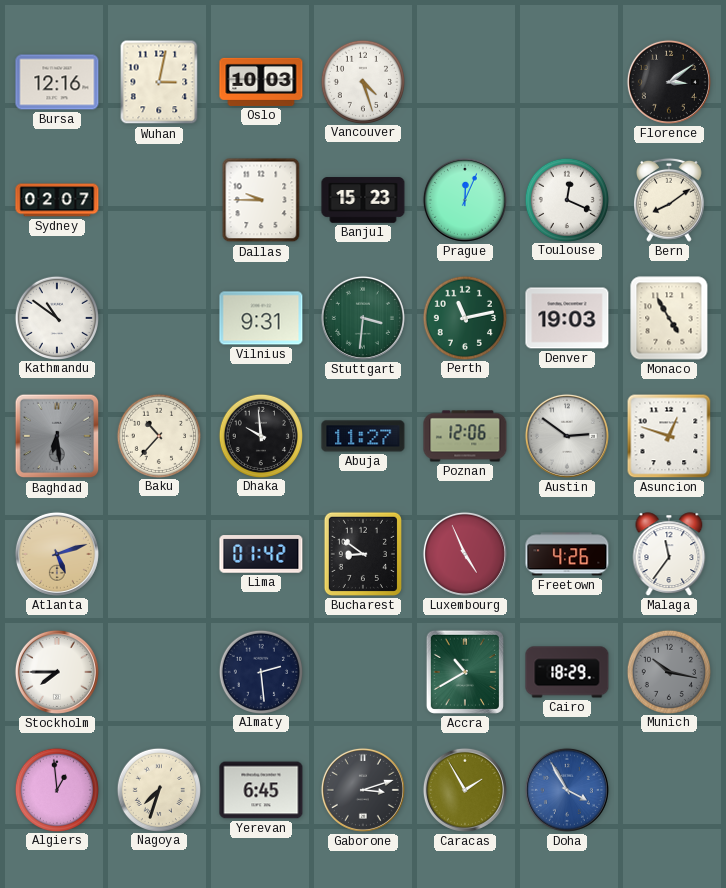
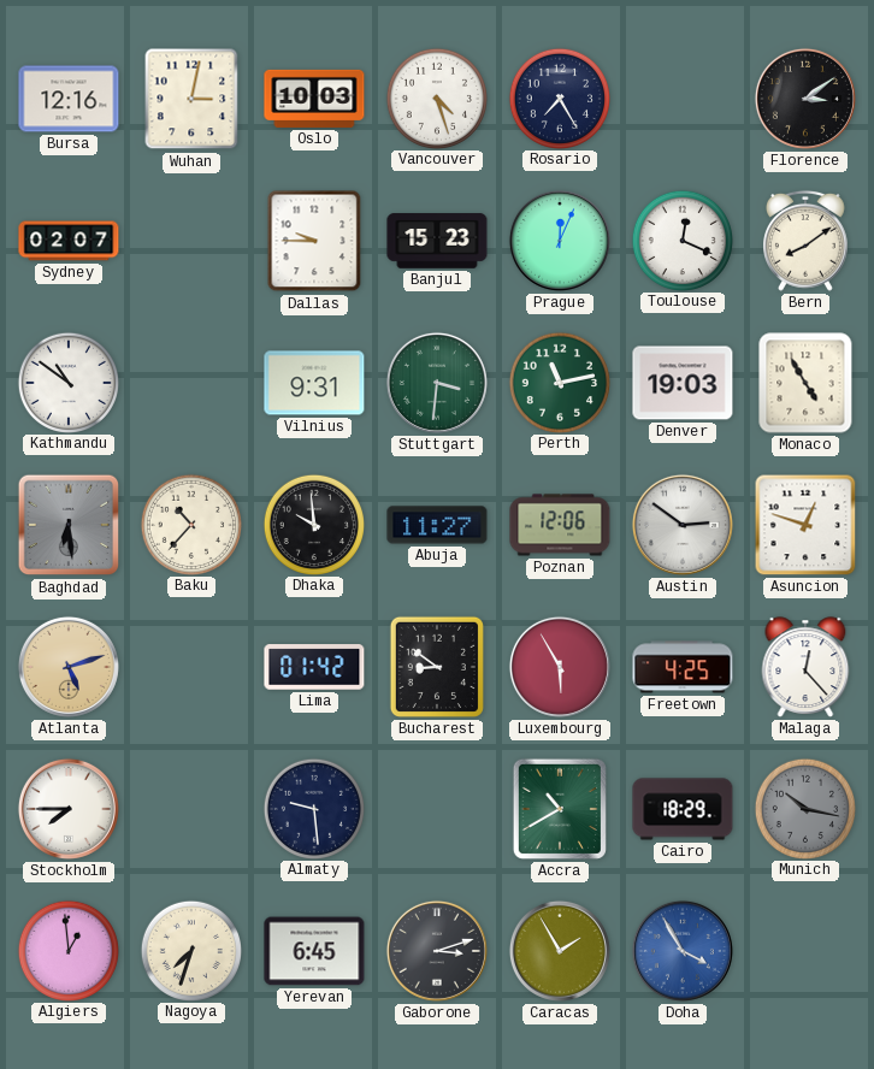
Rosario: none -> 7:25
Luxembourg: 4:56 -> 5:55
Freetown: 4:26 -> 4:25
Malaga: 11:36 -> 12:23
Almaty: 2:29 -> 9:29
